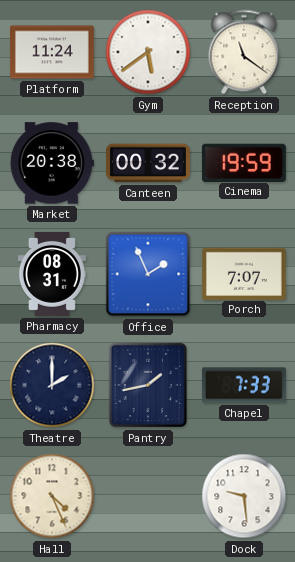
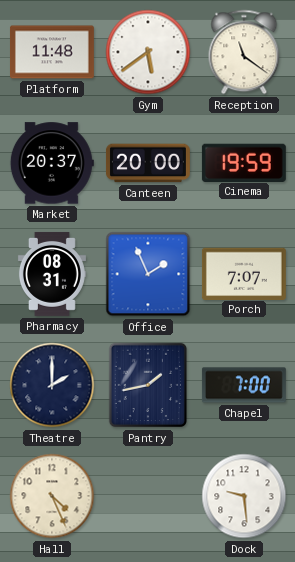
Platform: 11:24 -> 11:48
Market: 20:38 -> 20:37
Canteen: 00:32 -> 20:00
Chapel: 7:33 -> 7:00
